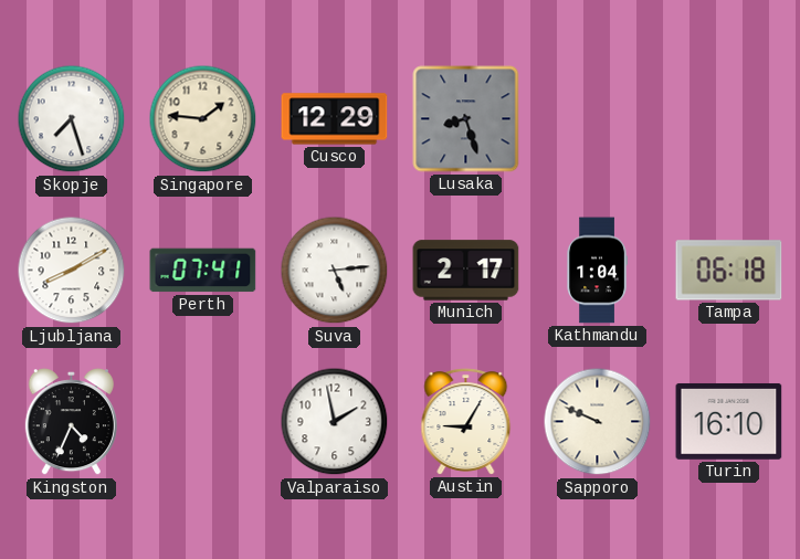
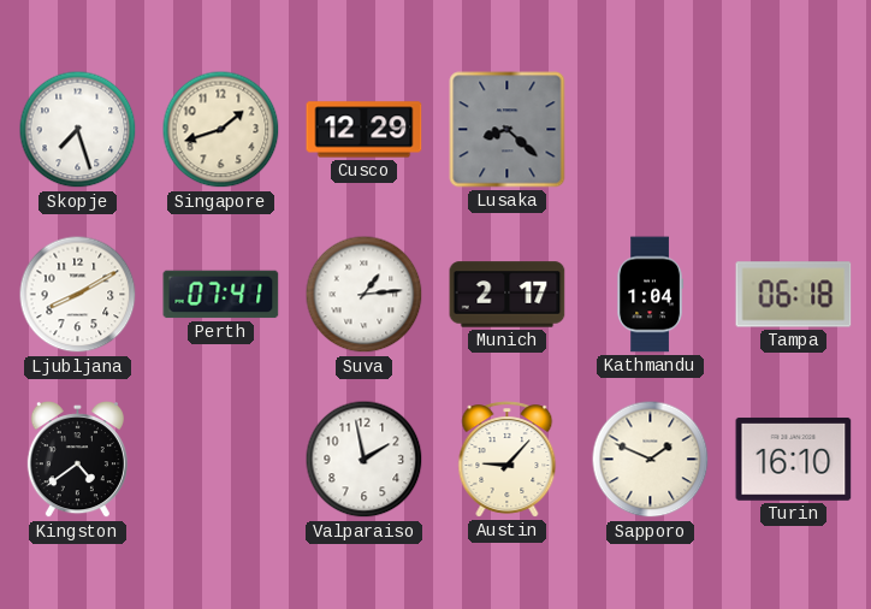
Singapore: 1:46 -> 1:42
Lusaka: 8:27 -> 8:22
Suva: 5:14 -> 1:14
Kingston: 4:34 -> 4:39
Austin: 9:05 -> 9:07
Sapporo: 9:49 -> 1:49
